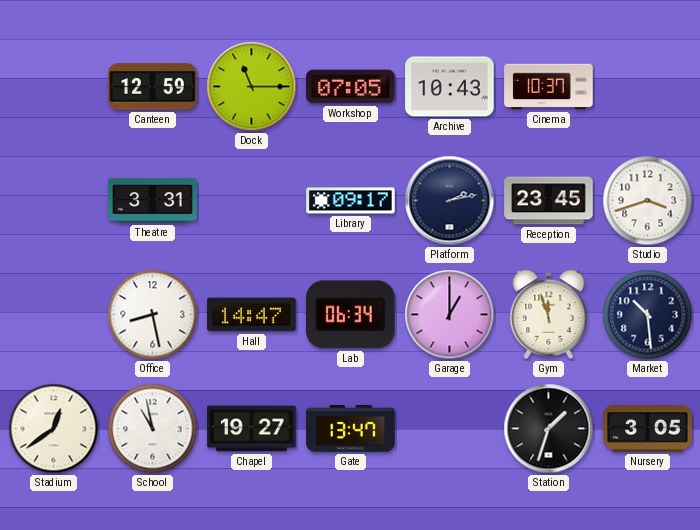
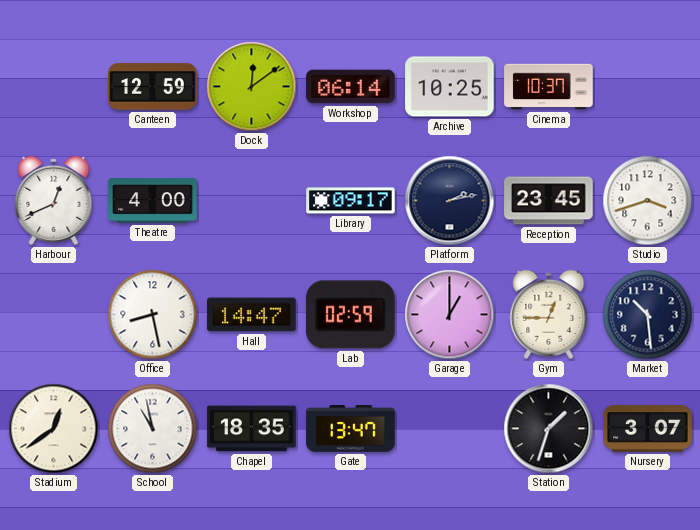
Dock: 11:15 -> 12:09
Workshop: 07:05 -> 06:14
Archive: 10:43 -> 10:25
Harbour: none -> 12:41
Theatre: 3:31 -> 4:00
Lab: 06:34 -> 02:59
Gym: 11:57 -> 12:45
Chapel: 19:27 -> 18:35
Nursery: 3:05 -> 3:07
